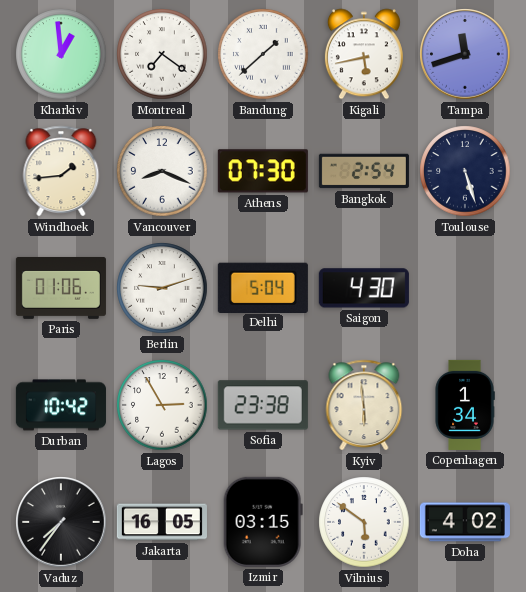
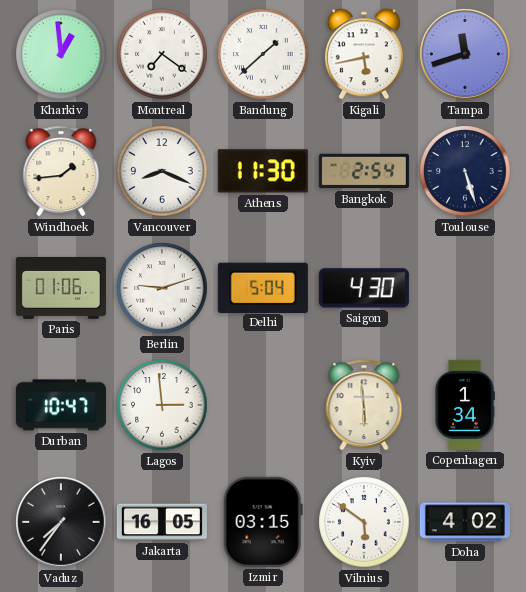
Athens: 07:30 -> 11:30
Durban: 10:42 -> 10:47
Lagos: 2:55 -> 2:59
Sofia: 23:38 -> none
